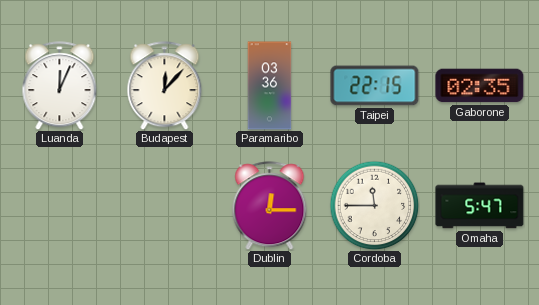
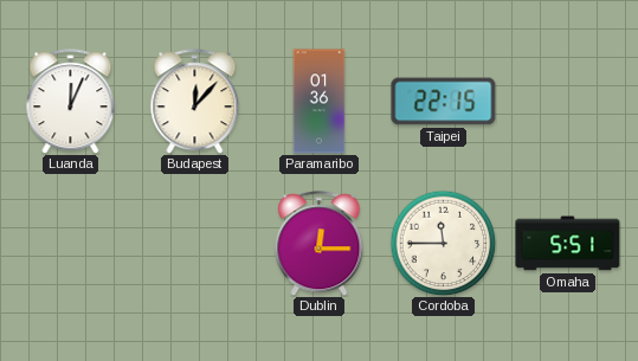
Paramaribo: 03:36 -> 01:36
Gaborone: 02:35 -> none
Omaha: 5:47 -> 5:51
